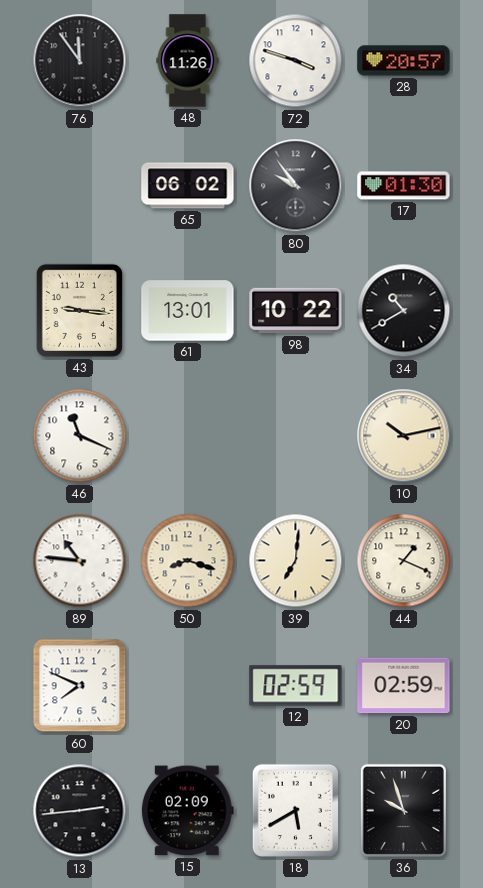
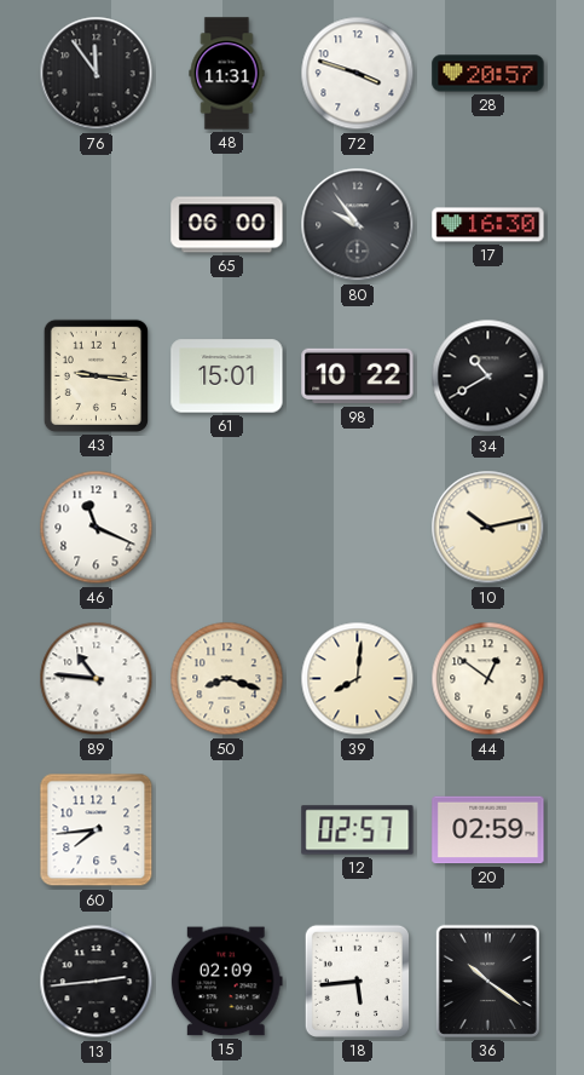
48: 11:26 -> 11:31
65: 06:02 -> 06:00
17: 01:30 -> 16:30
61: 13:01 -> 15:01
39: 7:01 -> 8:01
44: 1:19 -> 12:51
60: 7:49 -> 7:44
12: 02:59 -> 02:57
18: 5:40 -> 5:44
36: 9:57 -> 10:21
